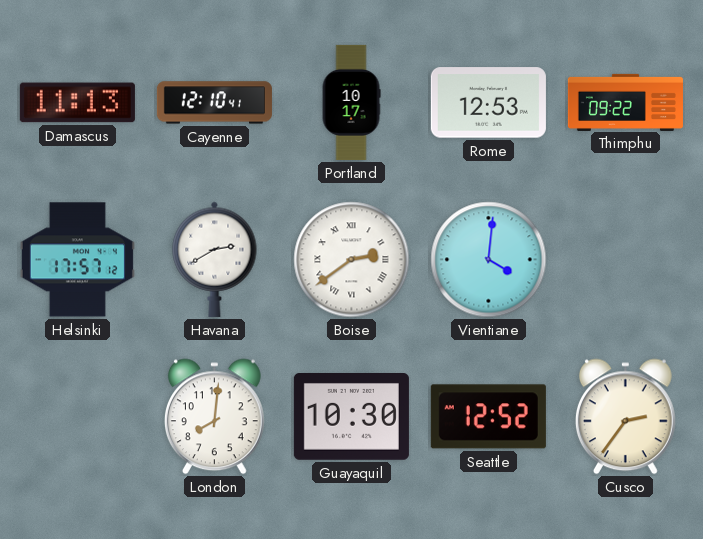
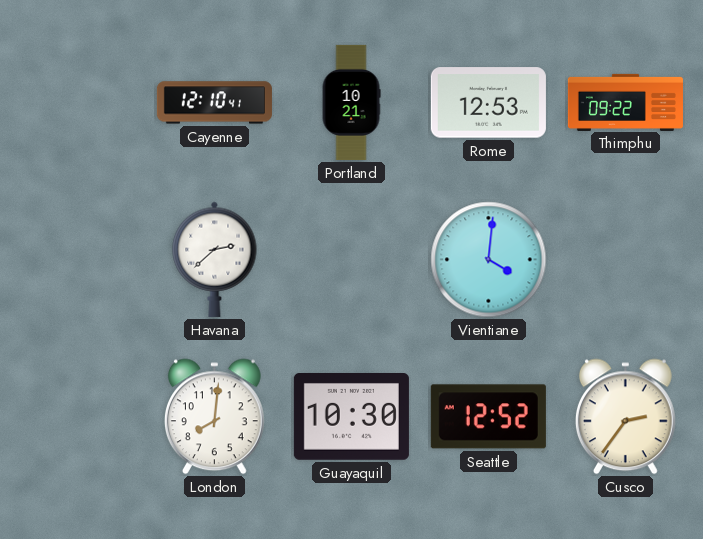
Damascus: 11:13 -> none
Portland: 10:17 -> 10:21
Helsinki: 17:57 -> none
Havana: 2:40 -> 2:38
Boise: 2:39 -> none
